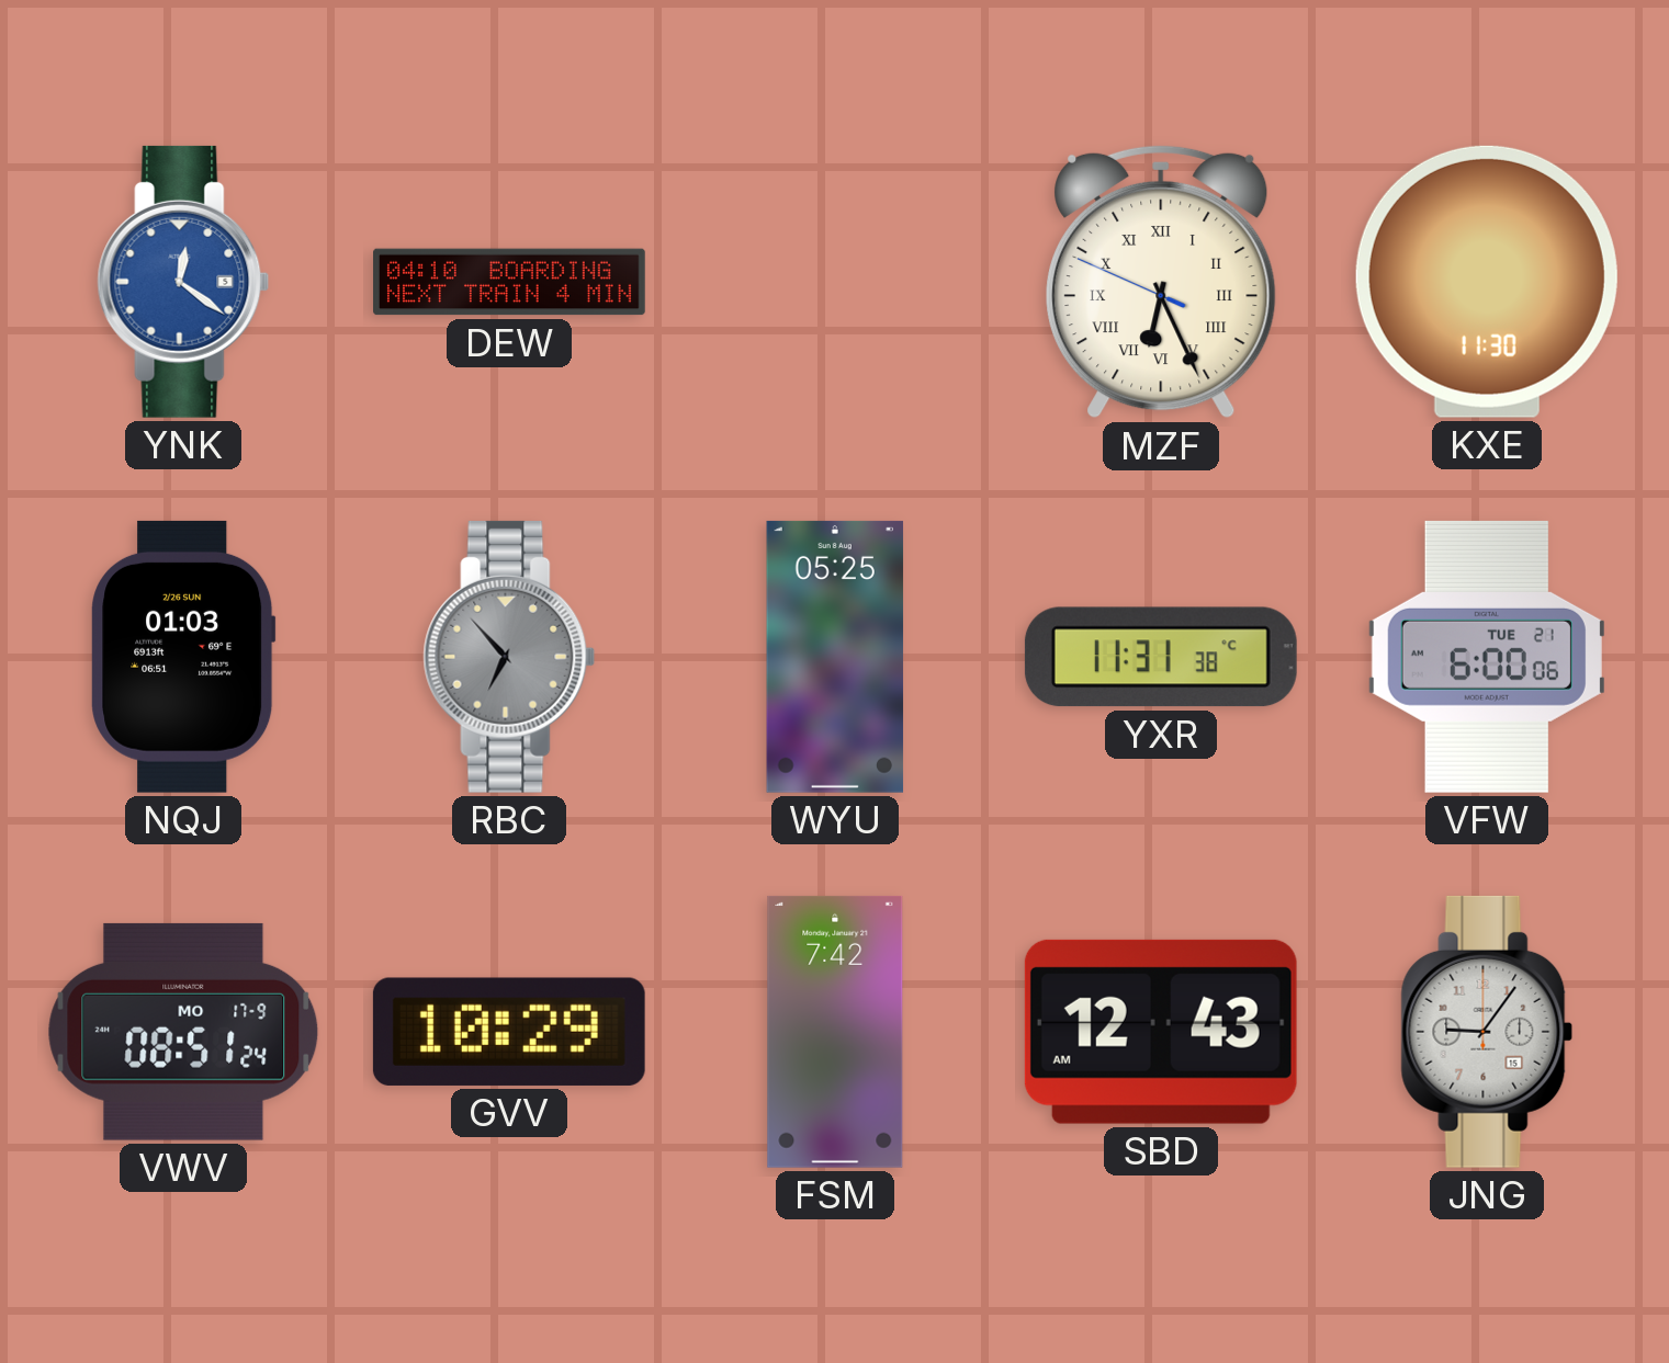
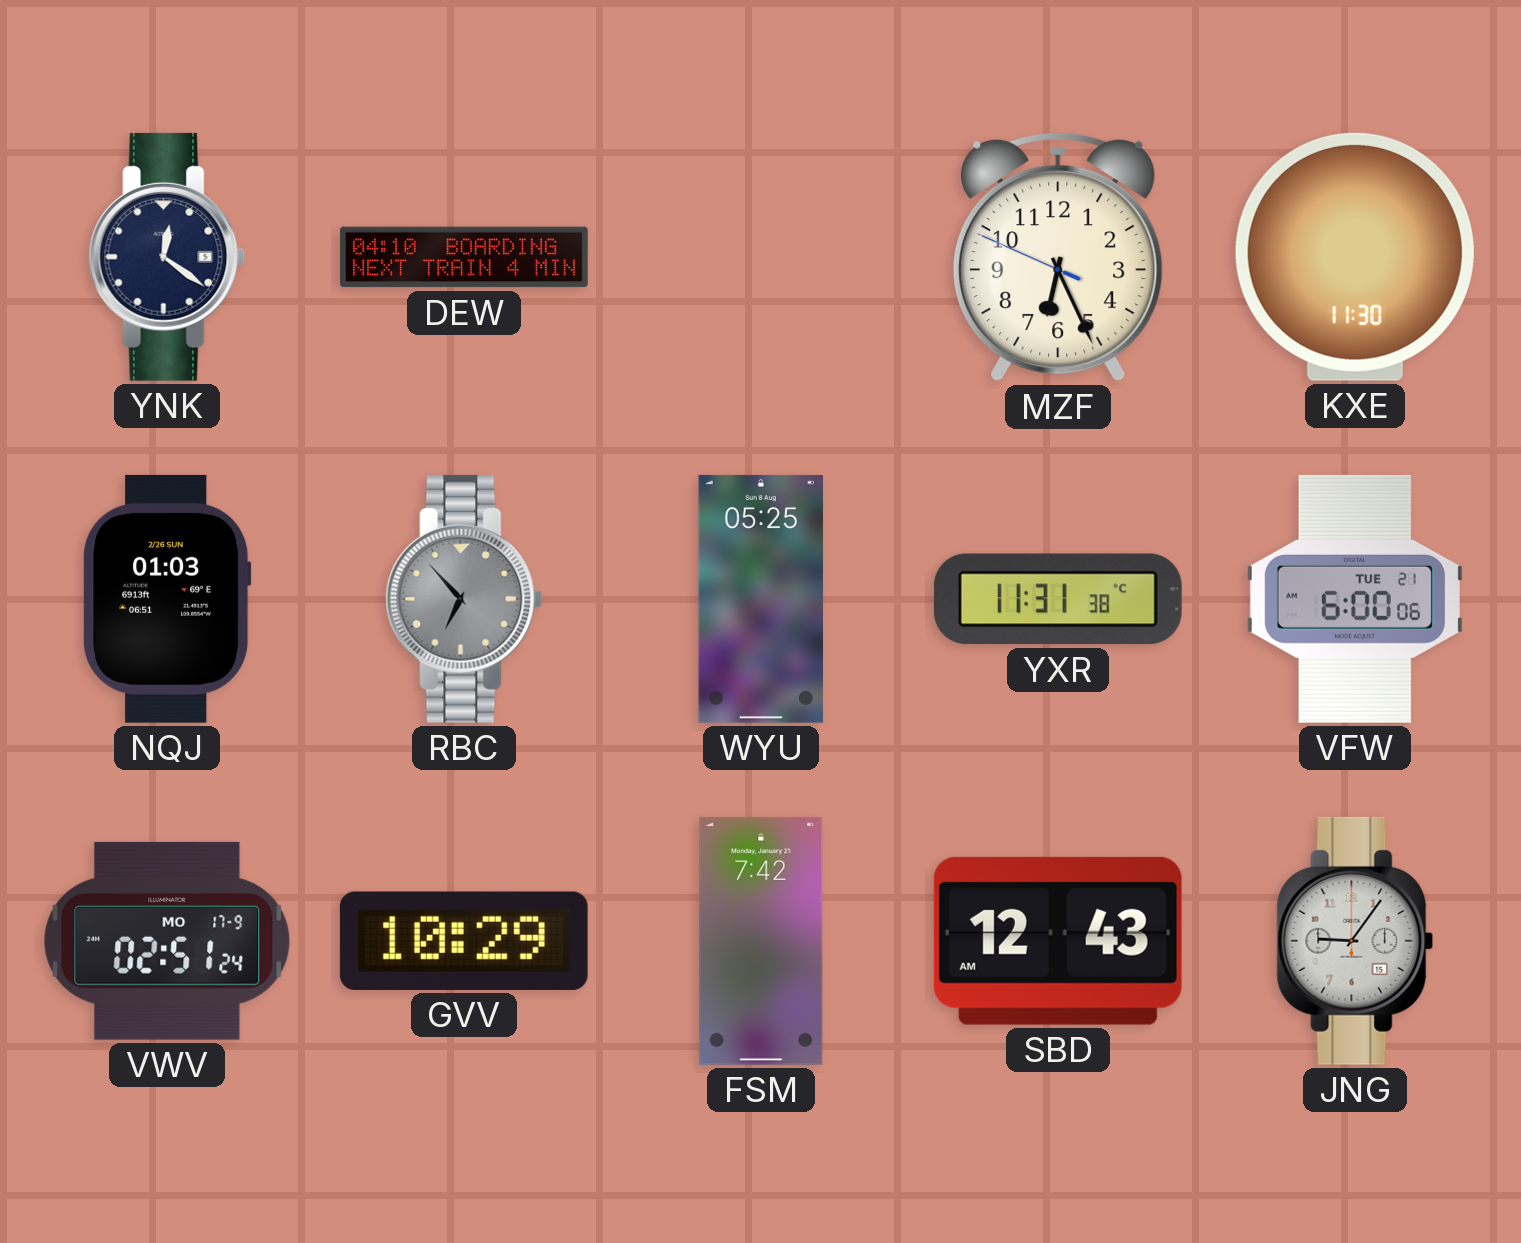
YNK dial: blue -> navy
MZF numerals: Roman -> Arabic
VWV: 08:51 -> 02:51
